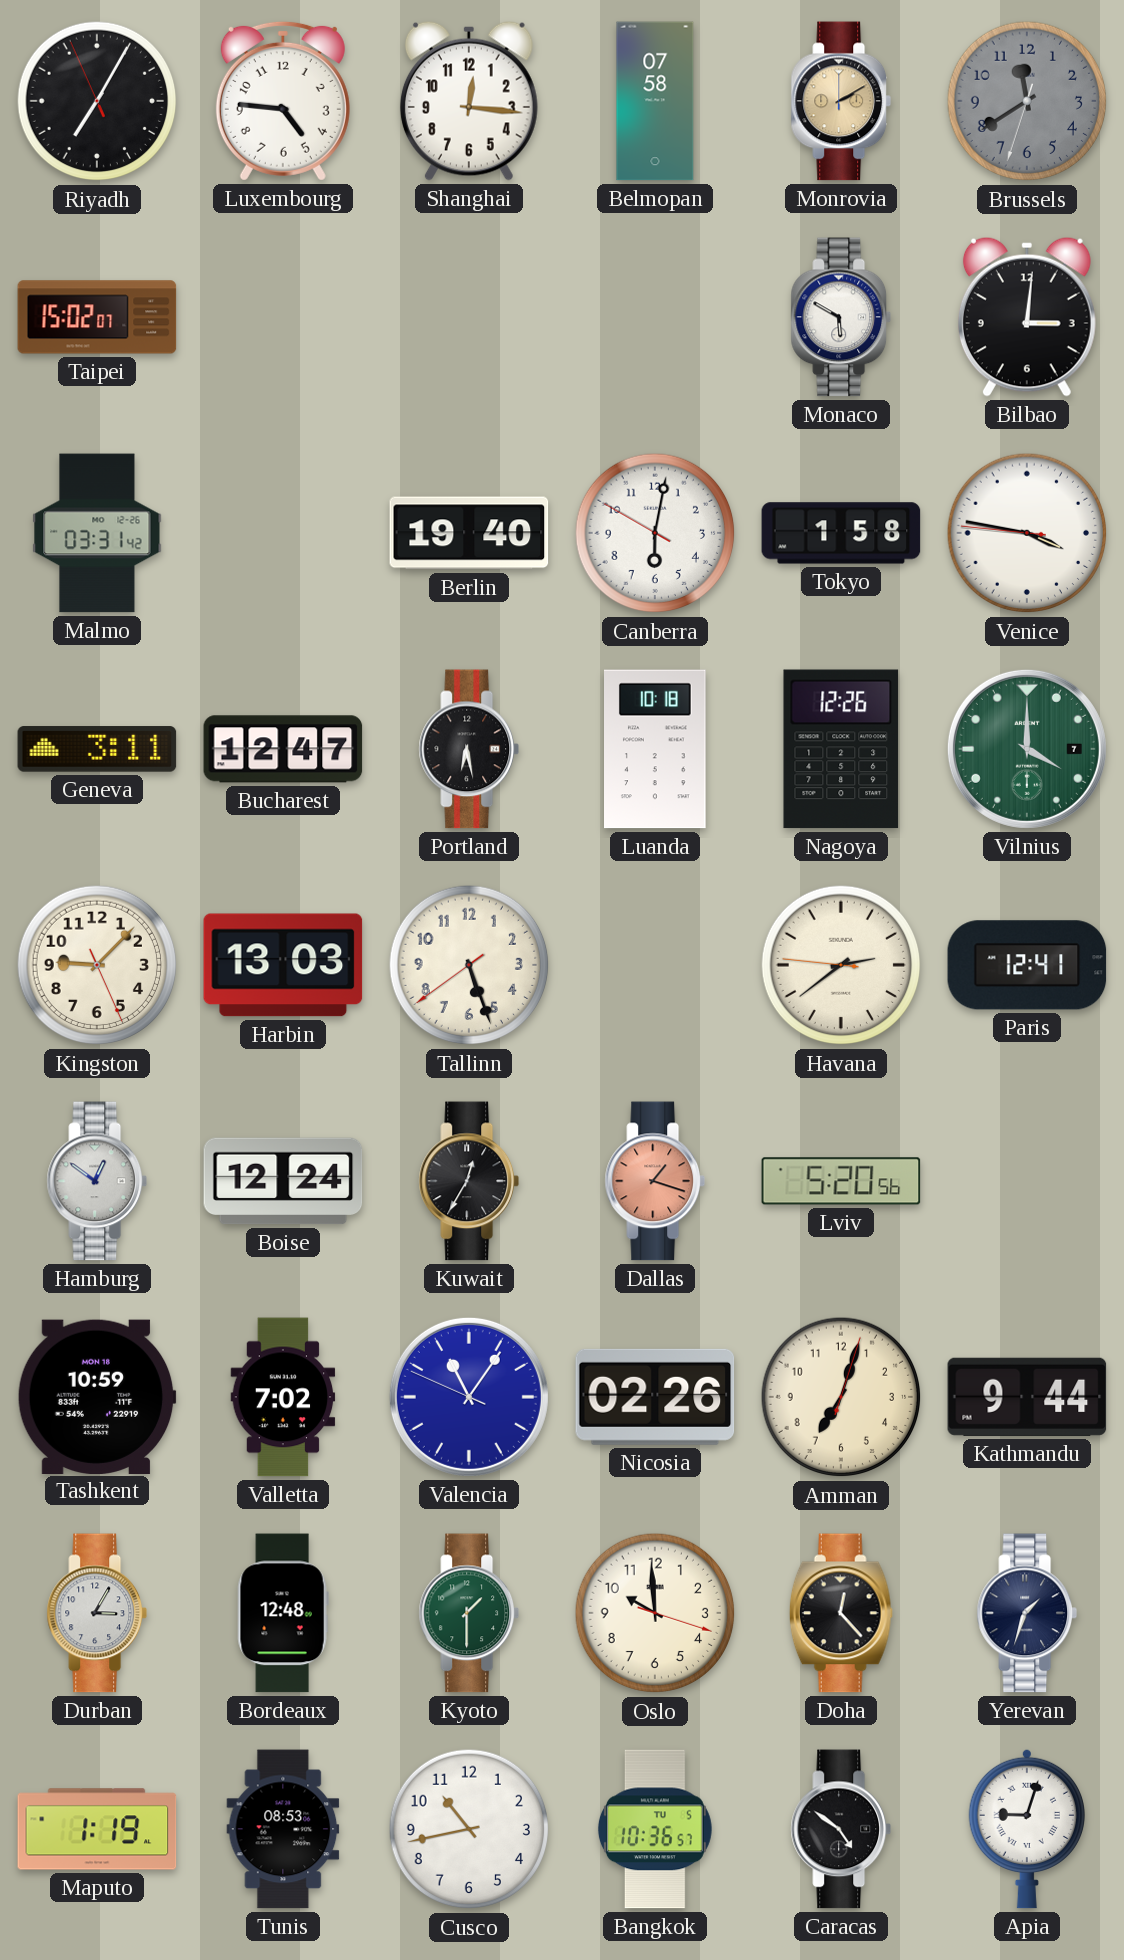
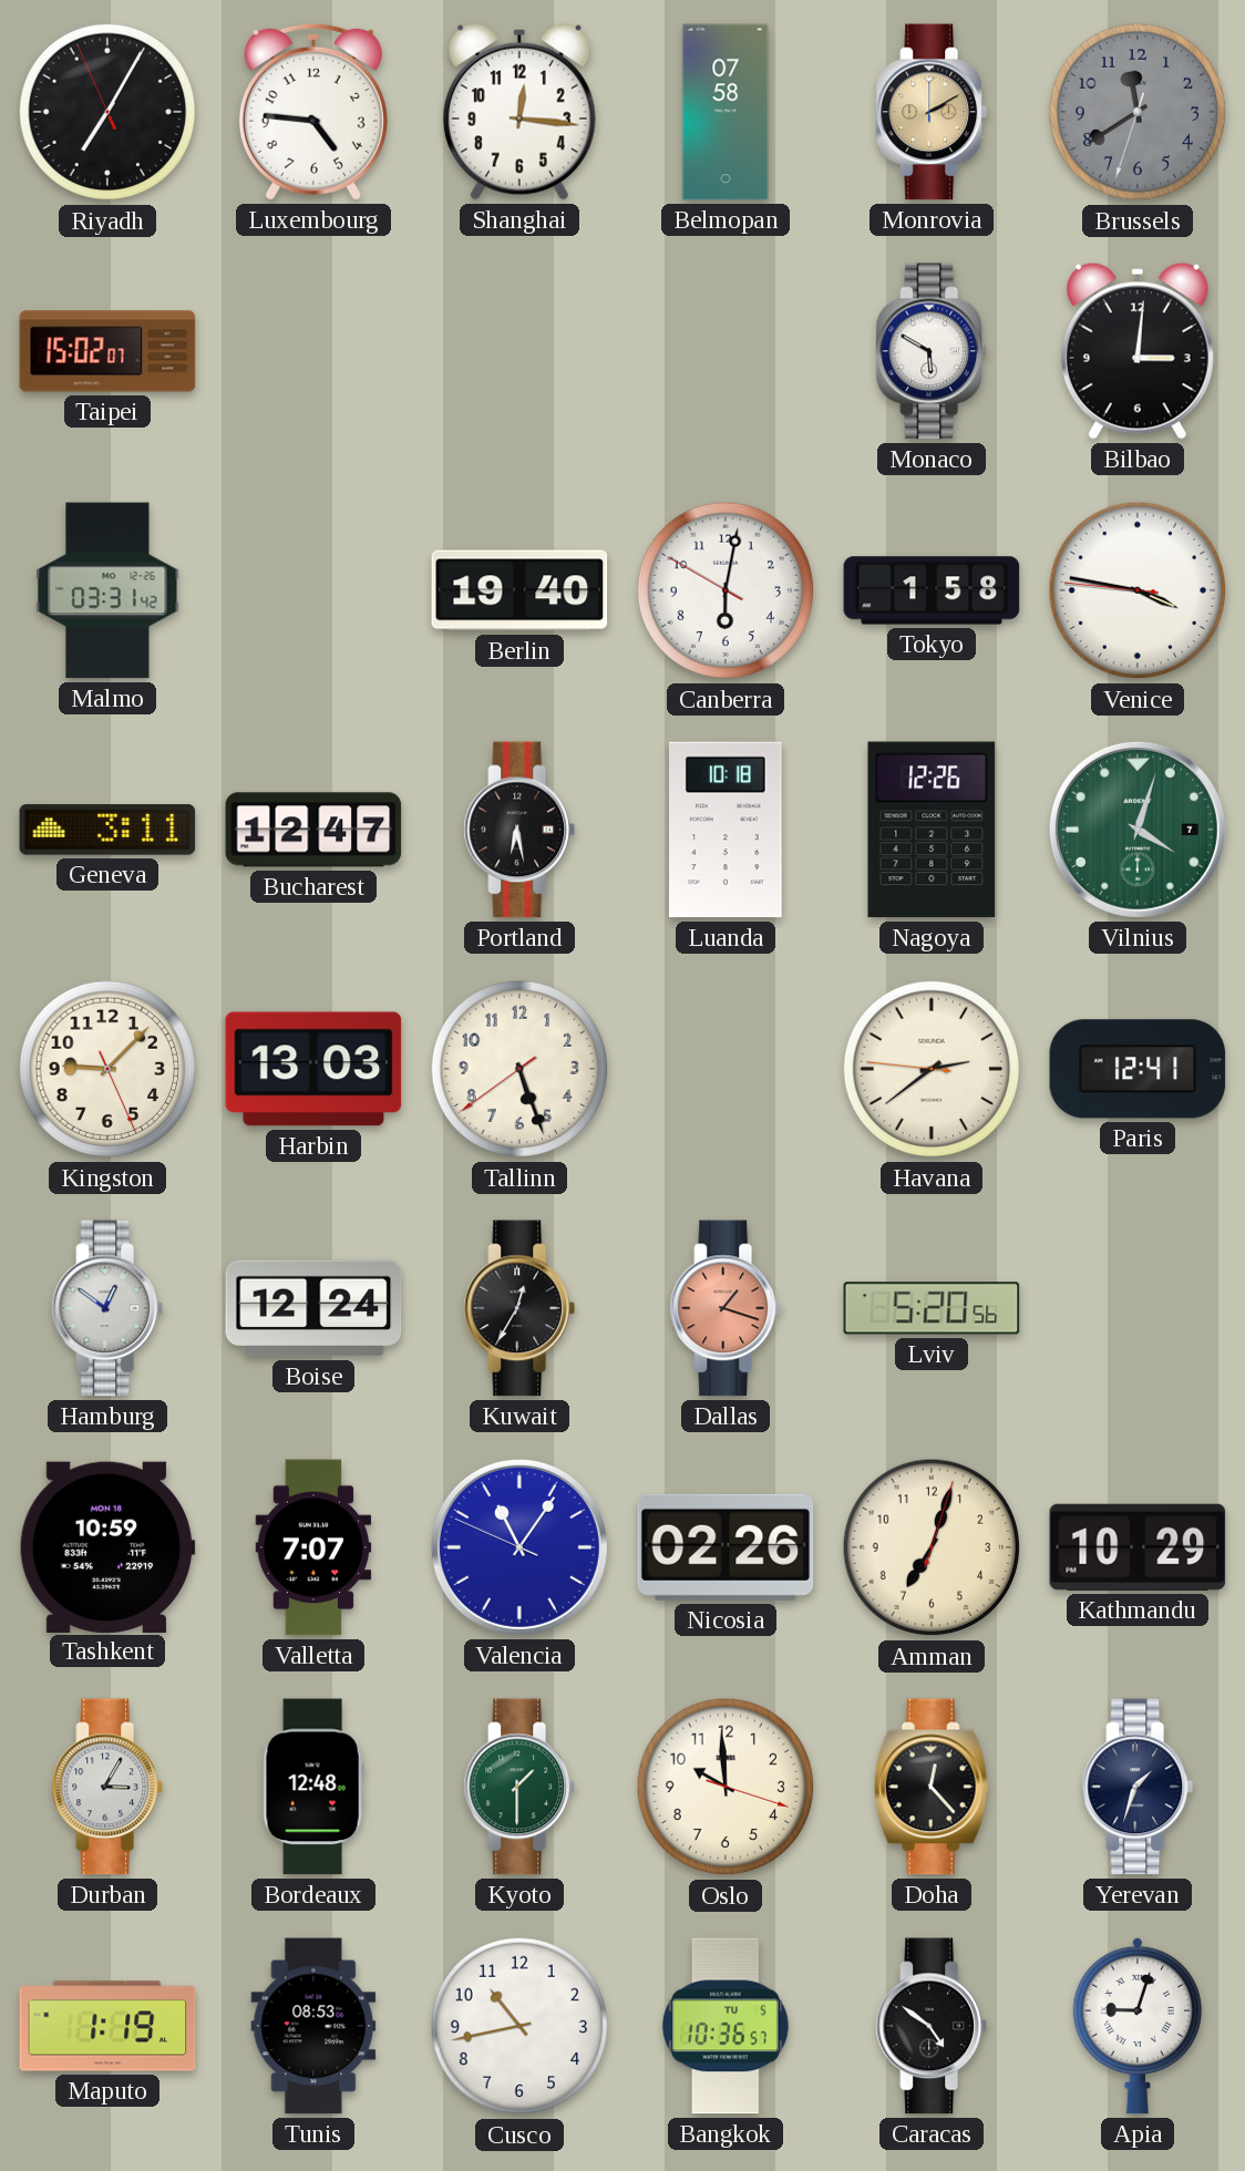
Vilnius: 4:00 -> 4:03
Valletta: 7:02 -> 7:07
Kathmandu: 9:44 -> 10:29
